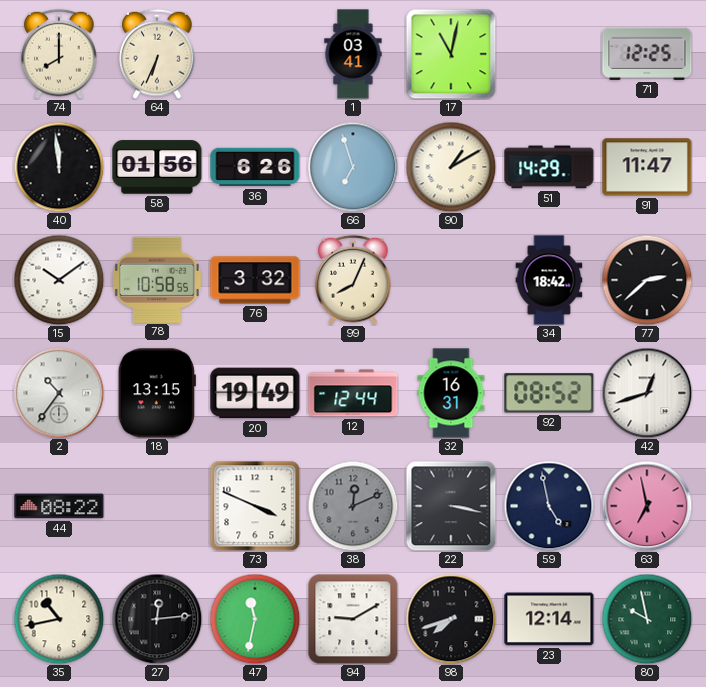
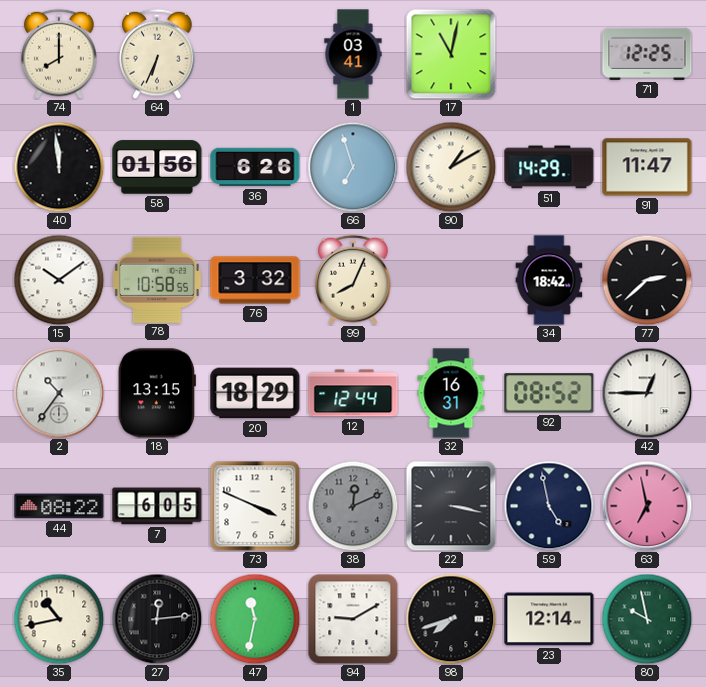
20: 19:49 -> 18:29
42: 12:42 -> 12:45
7: none -> 6:05
